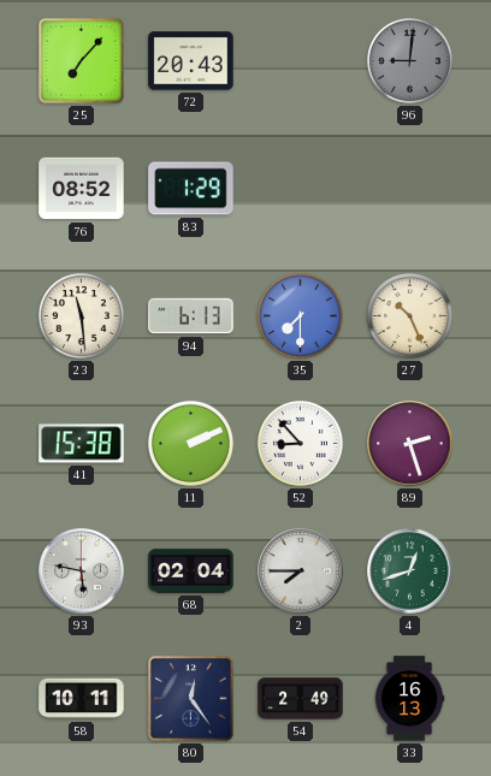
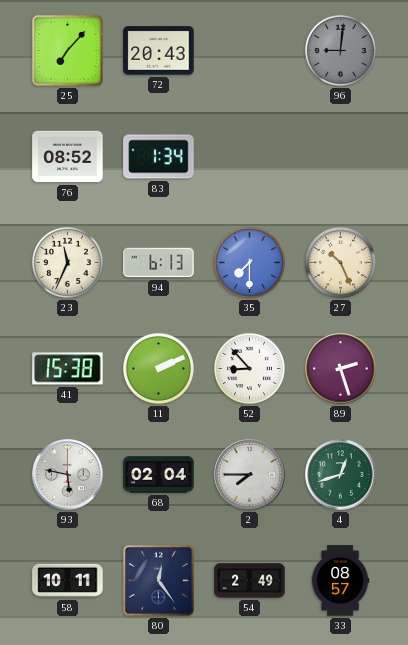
83: 1:29 -> 1:34
23: 11:29 -> 11:34
33: 16:13 -> 08:57
